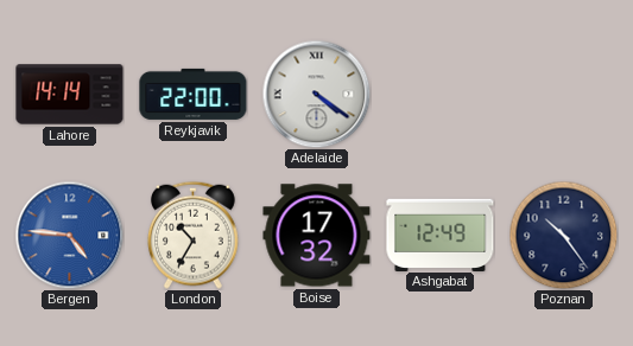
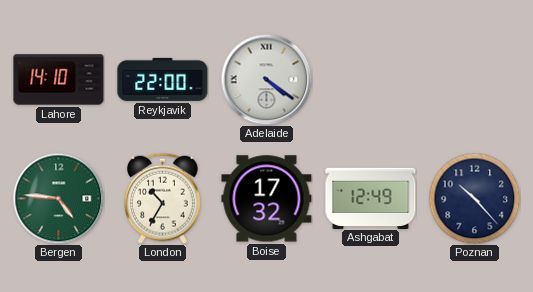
Lahore: 14:14 -> 14:10
Bergen dial: blue -> green
Poznan: 10:24 -> 10:23
